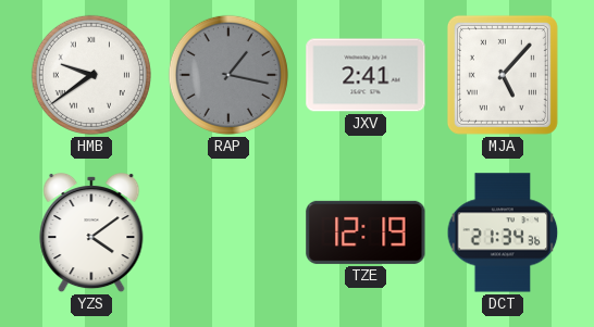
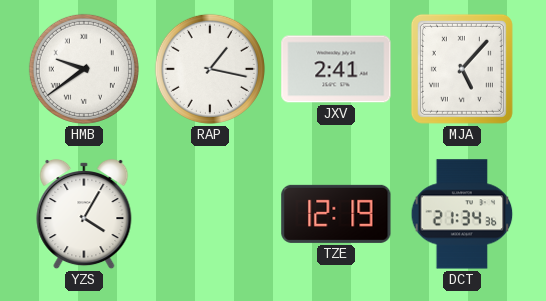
RAP dial: grey -> white
YZS: 4:09 -> 4:05
